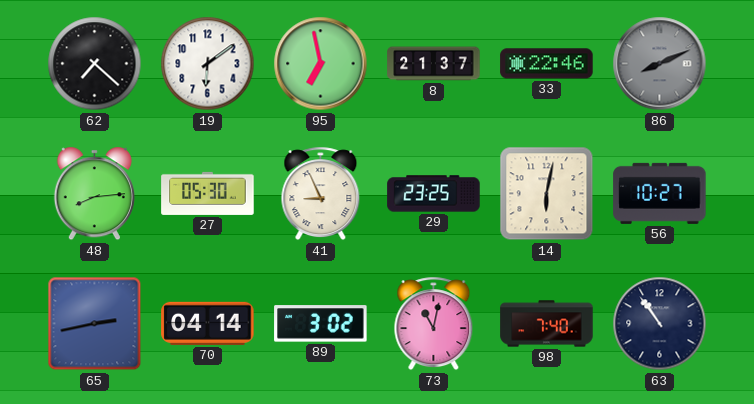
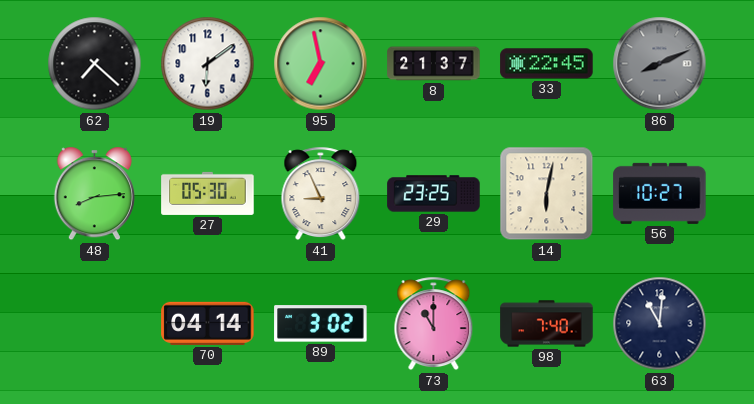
33: 22:46 -> 22:45
65: 2:43 -> none
73: 11:02 -> 11:00
63: 10:54 -> 11:01
